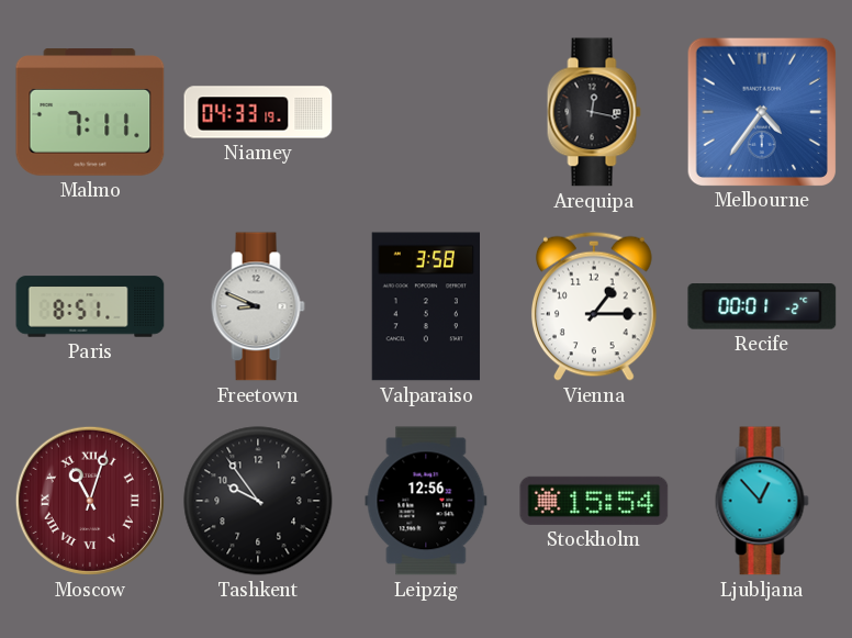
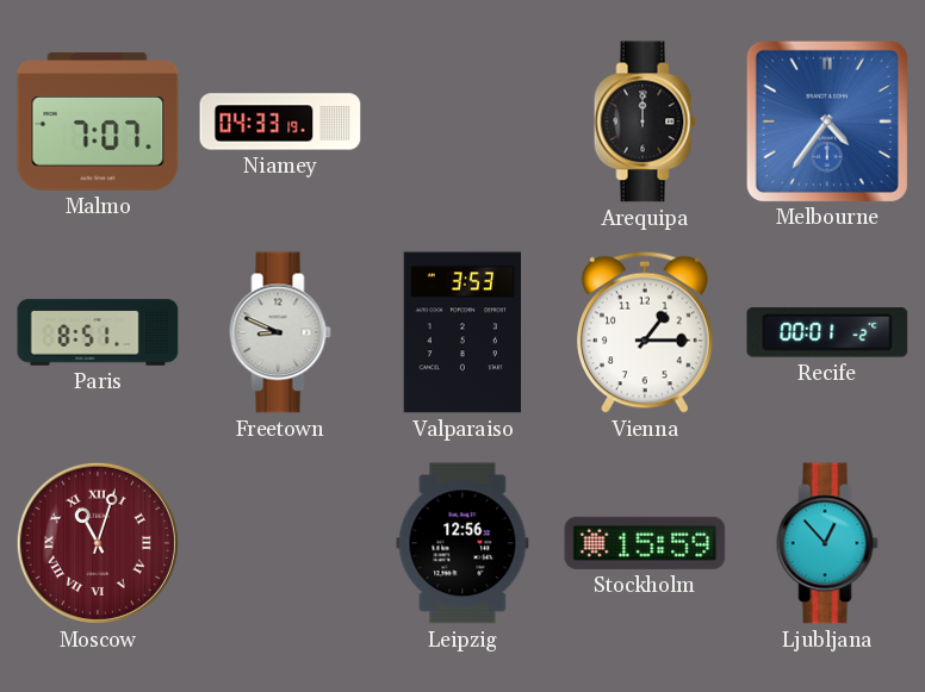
Malmo: 7:11 -> 7:07
Arequipa: 12:17 -> 12:00
Valparaiso: 3:58 -> 3:53
Tashkent: 9:54 -> none
Stockholm: 15:54 -> 15:59
